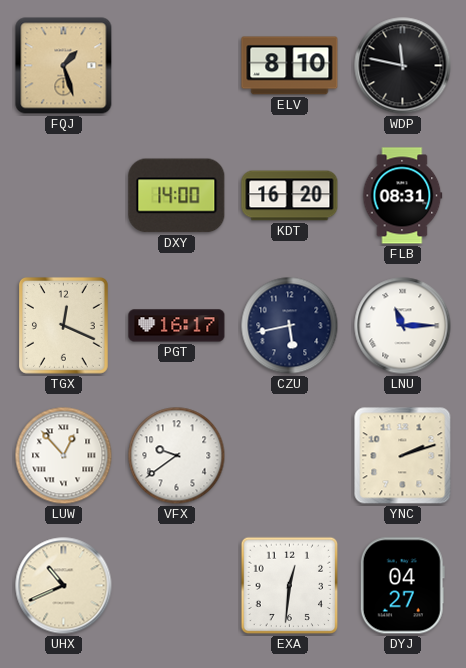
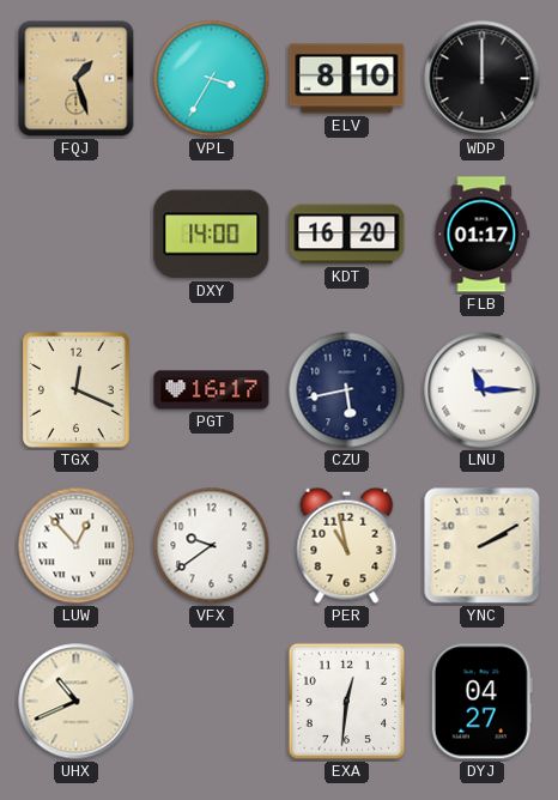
VPL: none -> 3:35
WDP: 11:47 -> 12:00
FLB: 08:31 -> 01:17
PER: none -> 10:58
YNC: 2:12 -> 2:10
